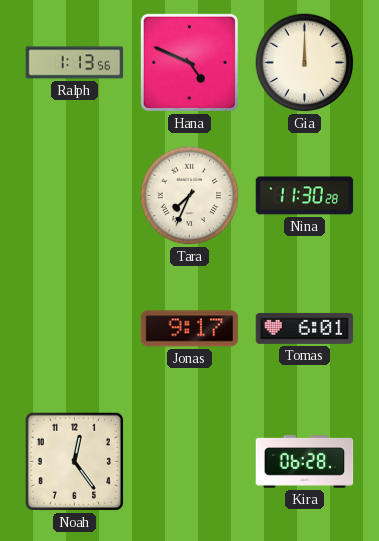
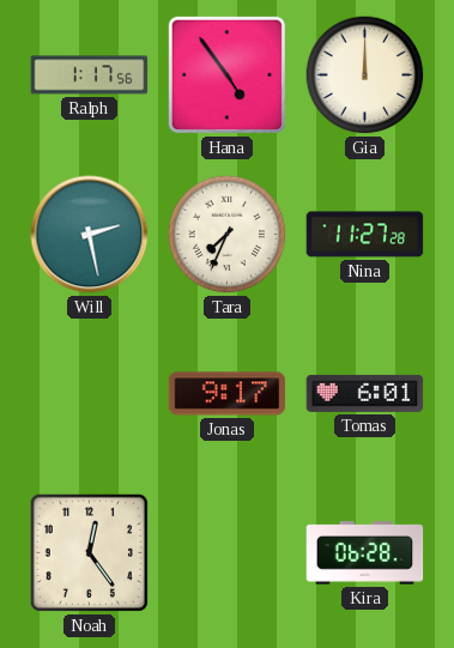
Ralph: 1:13 -> 1:17
Hana: 4:49 -> 4:54
Will: none -> 2:28
Nina: 11:30 -> 11:27
